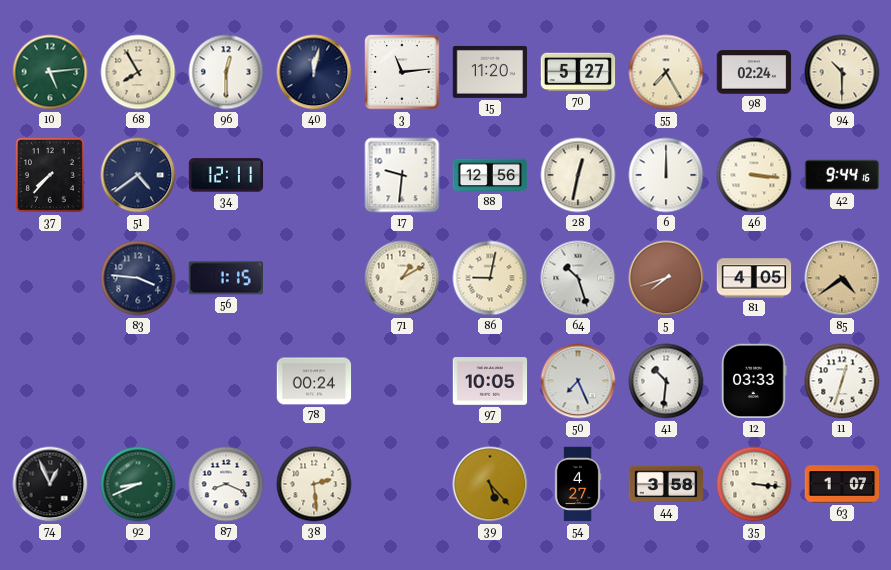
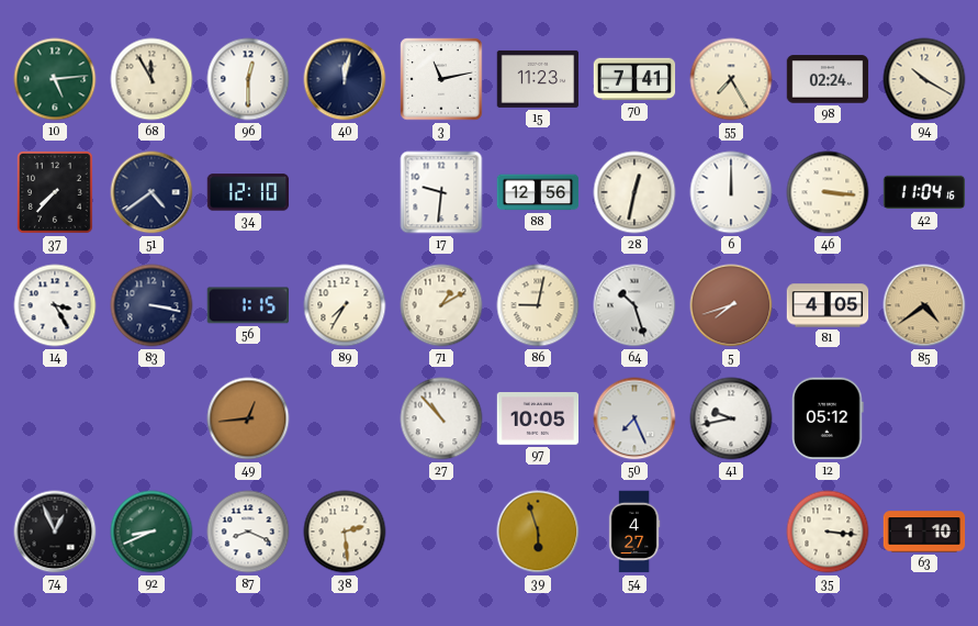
68: 7:55 -> 11:55
3: 11:14 -> 11:13
15: 11:20 -> 11:23
70: 5:27 -> 7:41
94: 10:30 -> 10:20
34: 12:11 -> 12:10
42: 9:44 -> 11:04
14: none -> 3:25
83: 3:46 -> 3:17
89: none -> 7:35
49: none -> 12:44
78: 00:24 -> none
27: none -> 10:53
41: 10:31 -> 9:43
12: 03:33 -> 05:12
11: 12:33 -> none
39: 5:23 -> 5:57
44: 3:58 -> none
63: 1:07 -> 1:10
